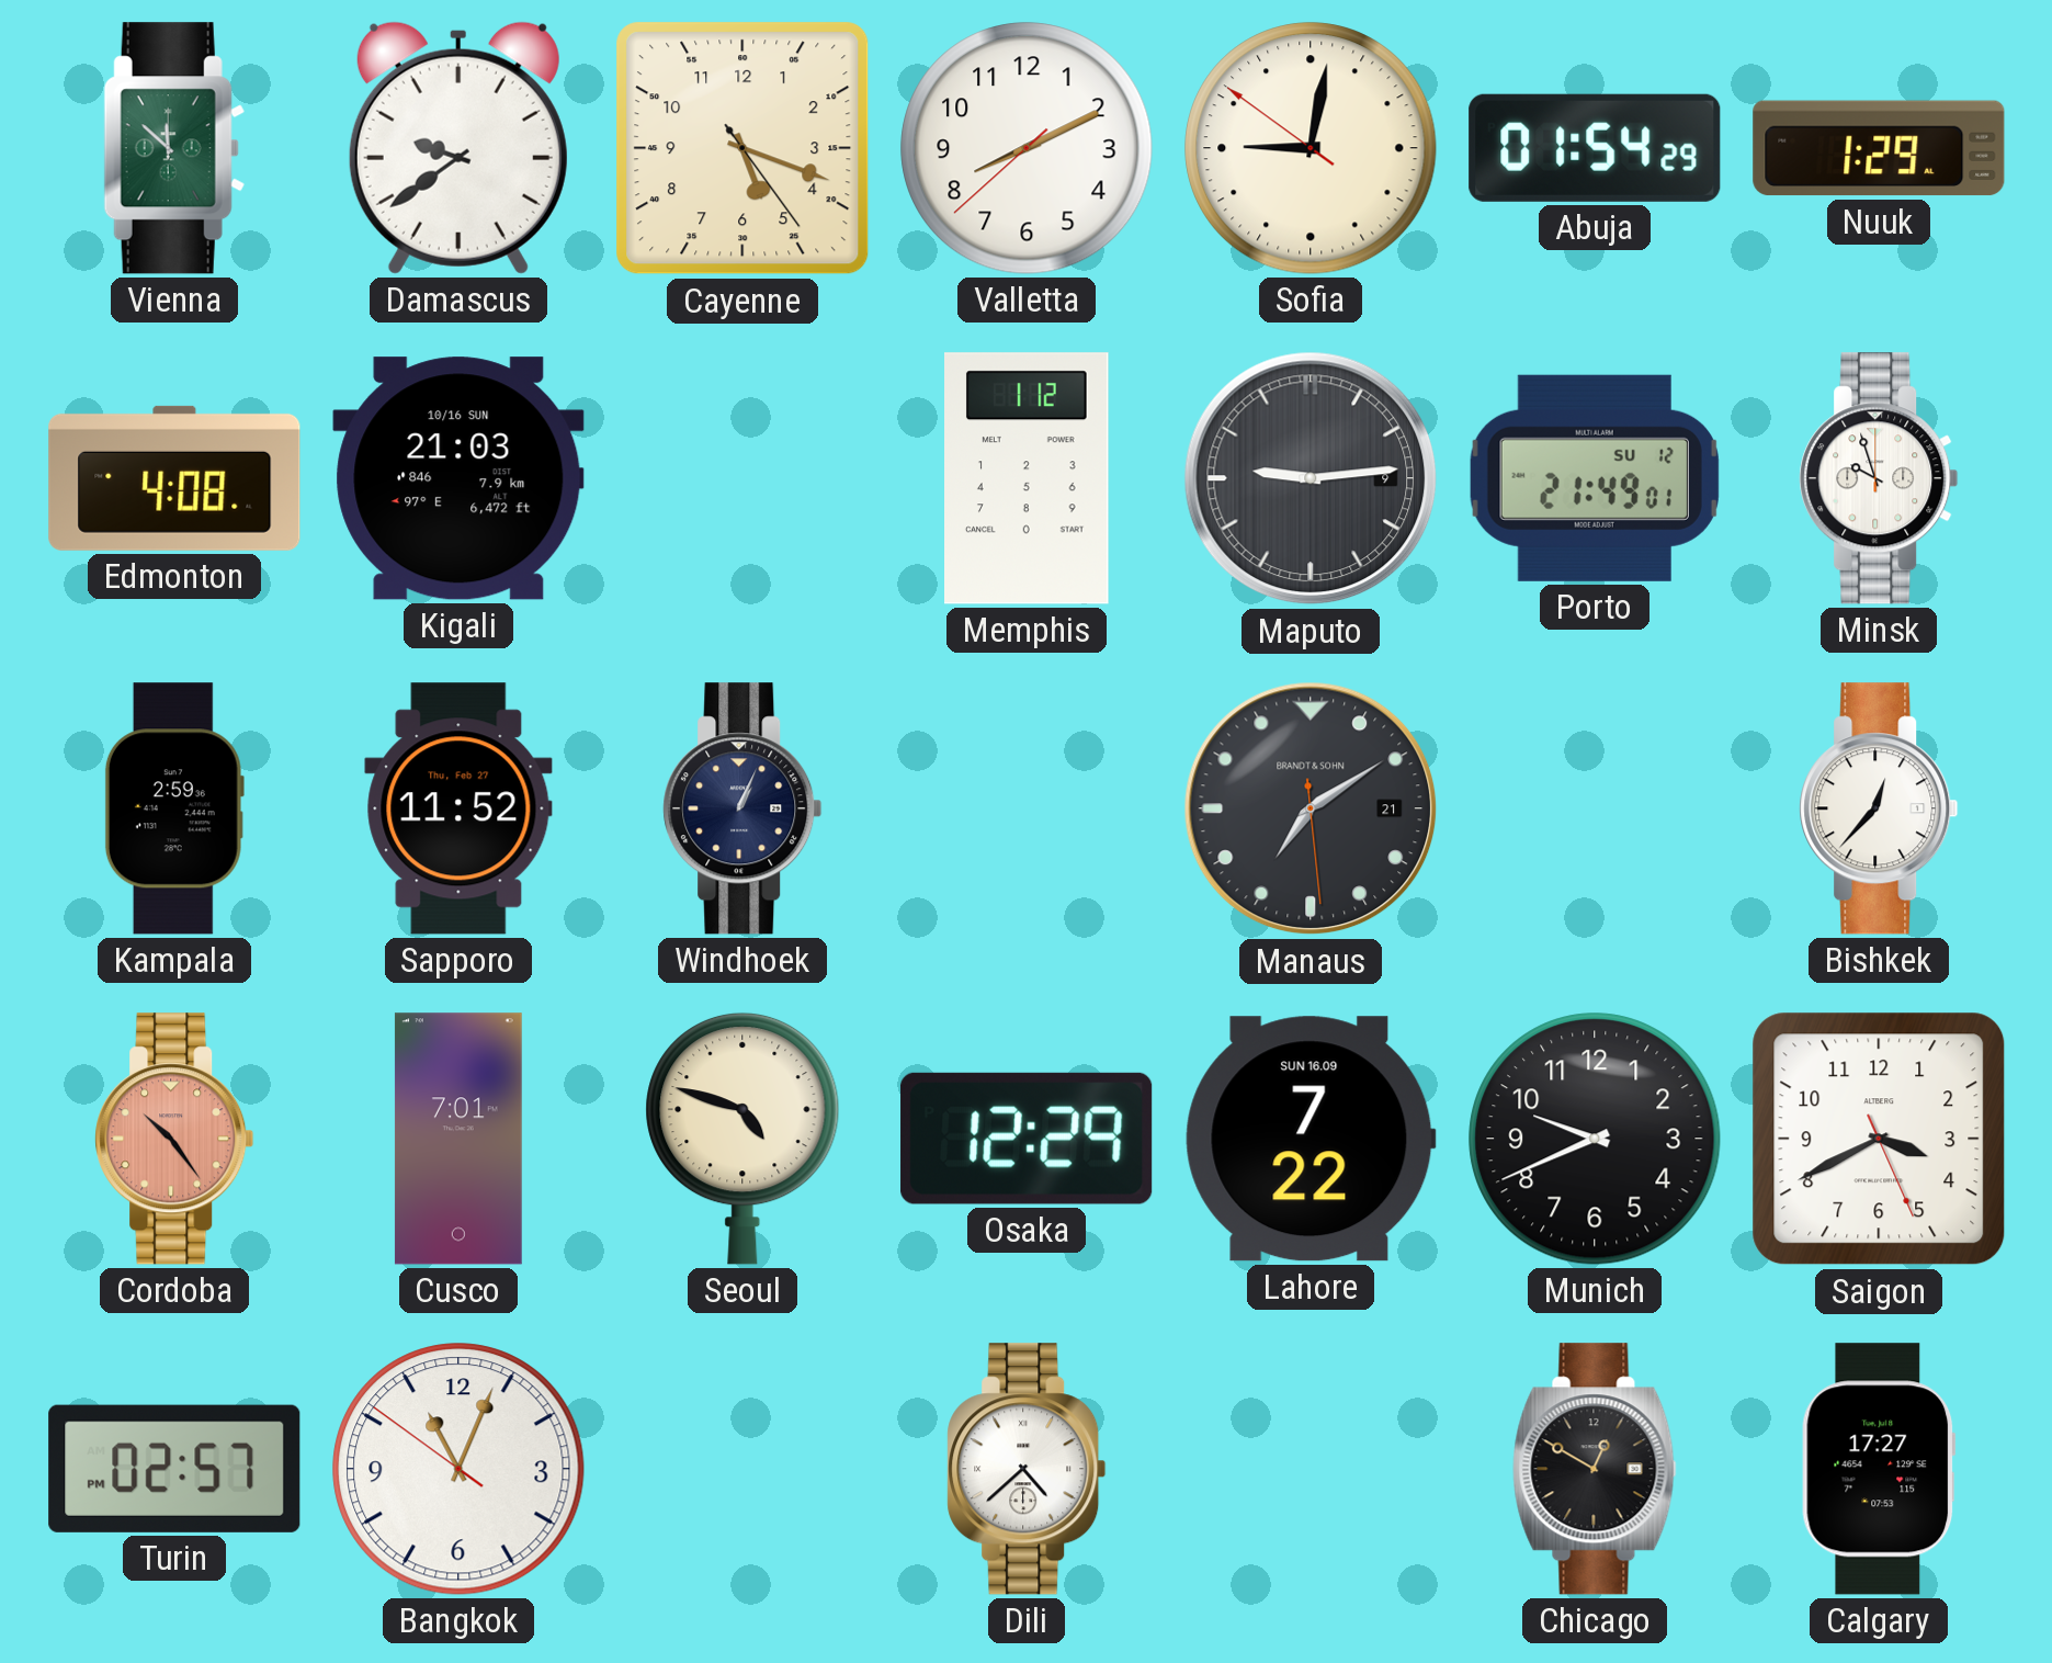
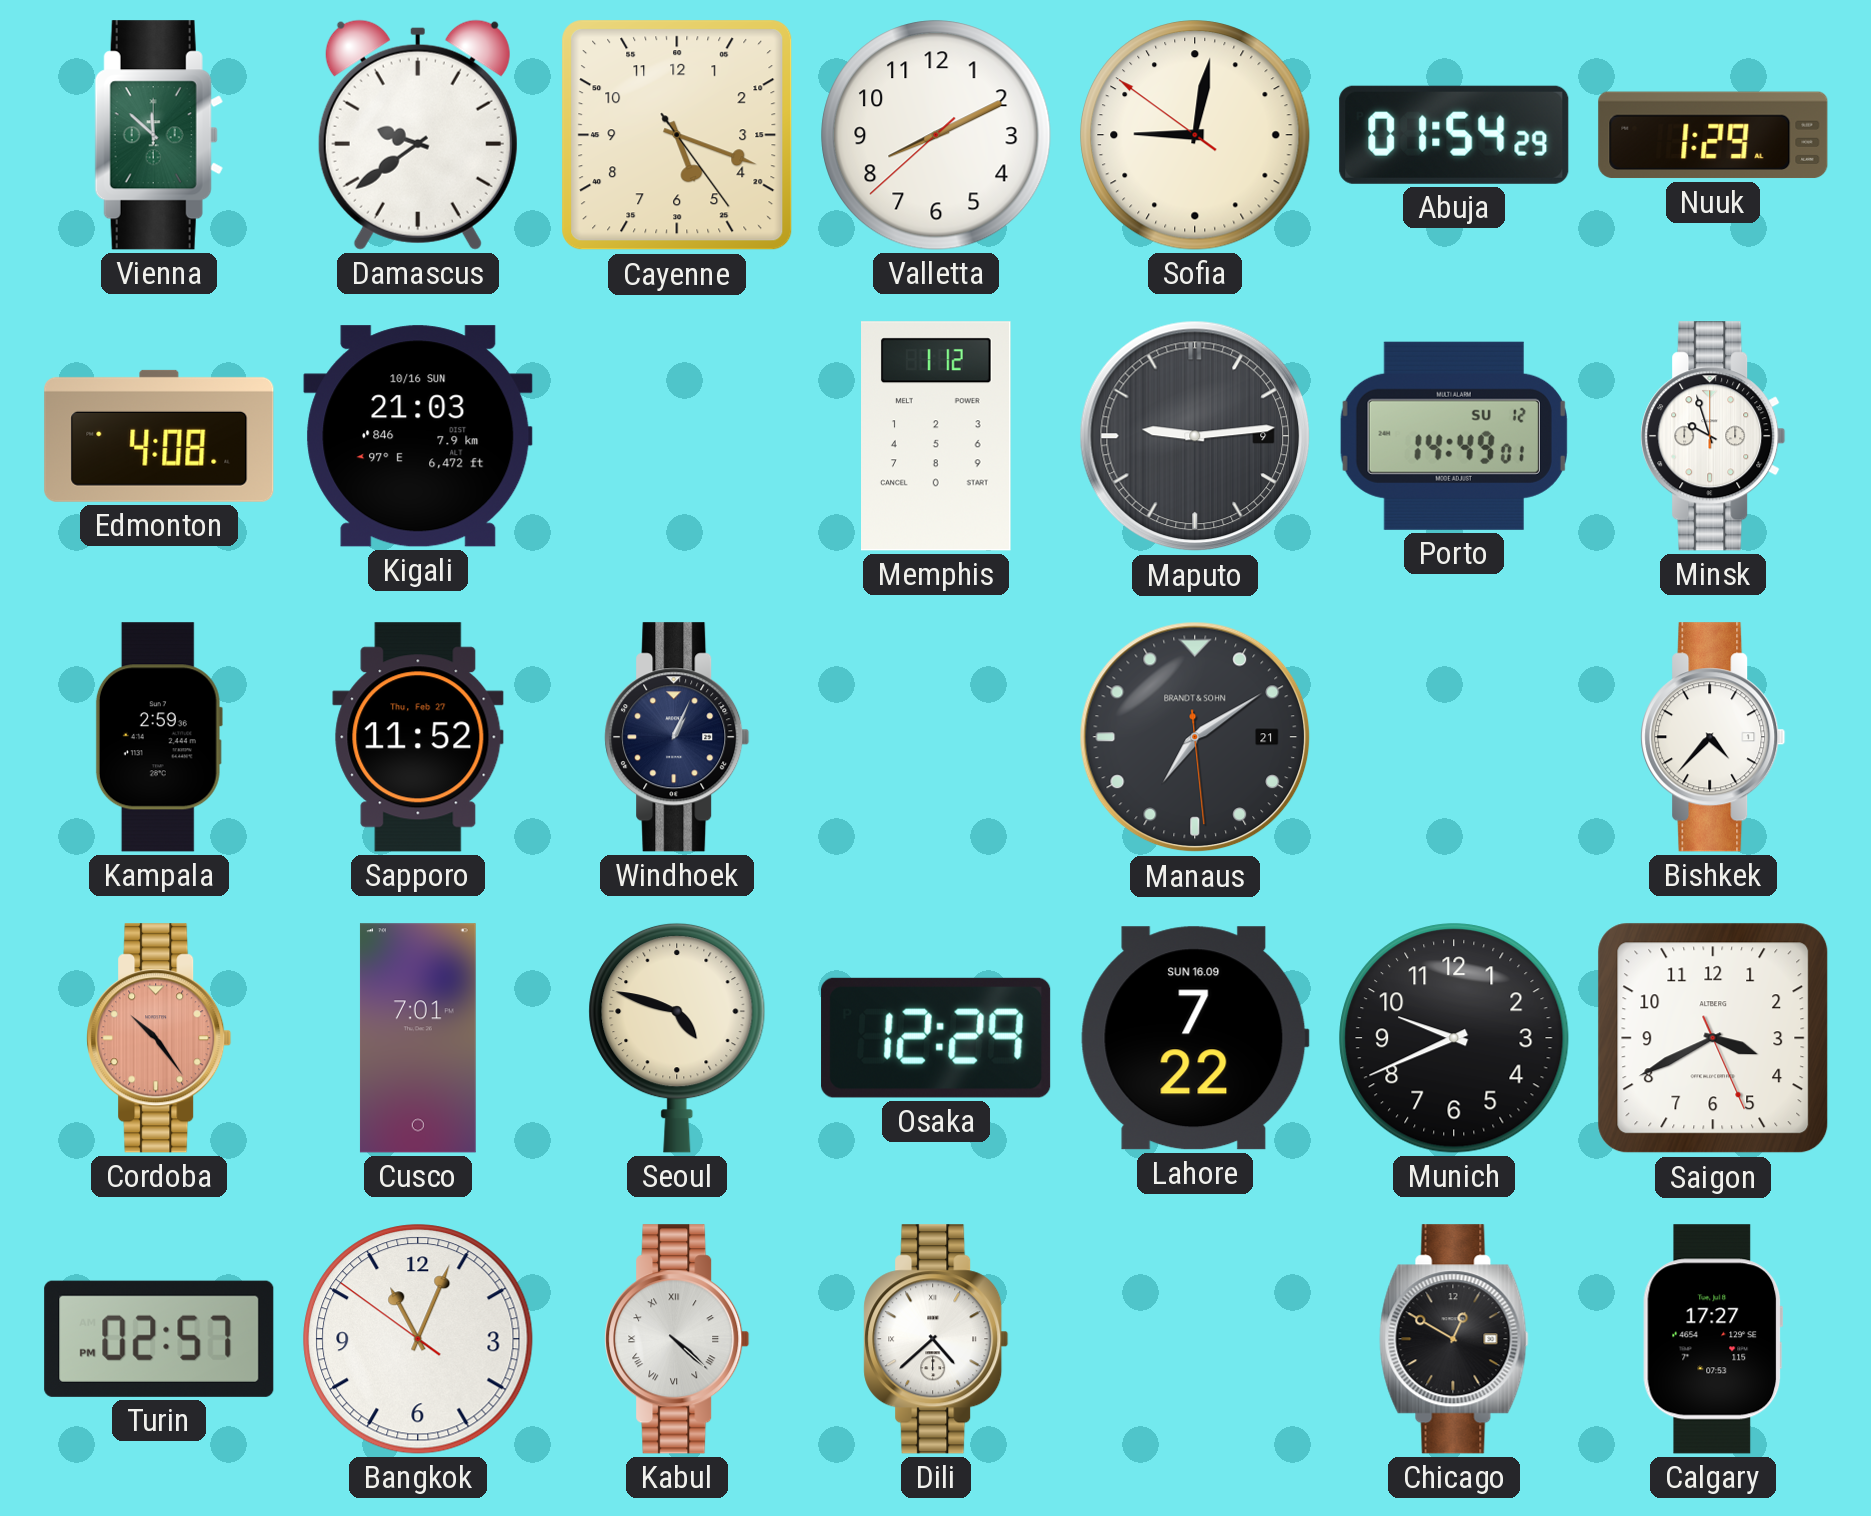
Porto: 21:49 -> 14:49
Bishkek: 12:37 -> 4:37
Kabul: none -> 4:22
